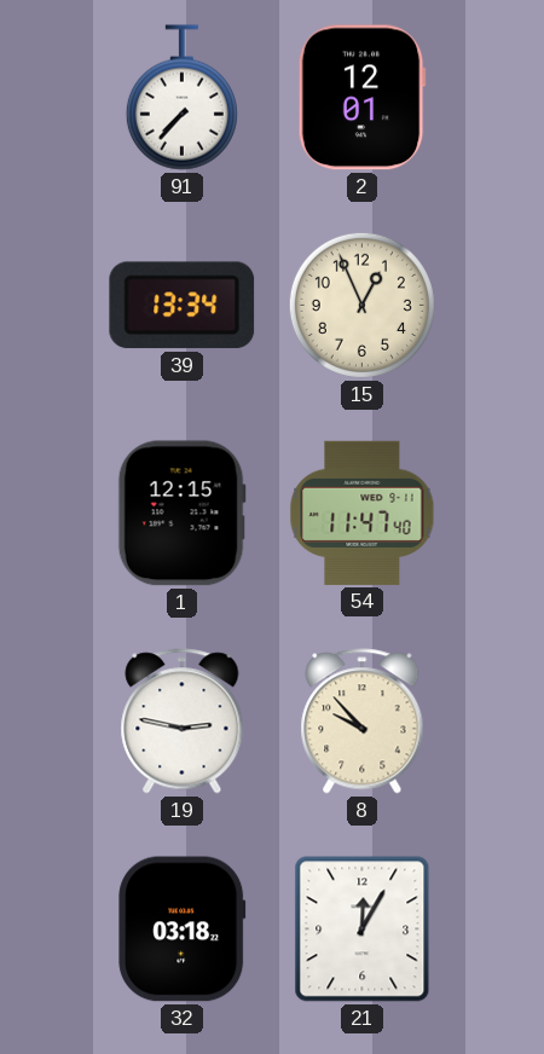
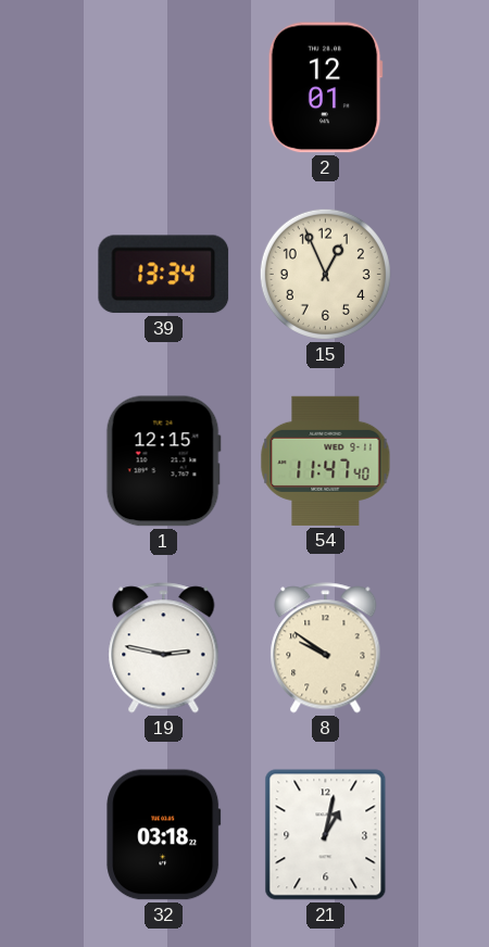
91: 7:37 -> none
8: 9:53 -> 9:51
21: 12:05 -> 1:02
